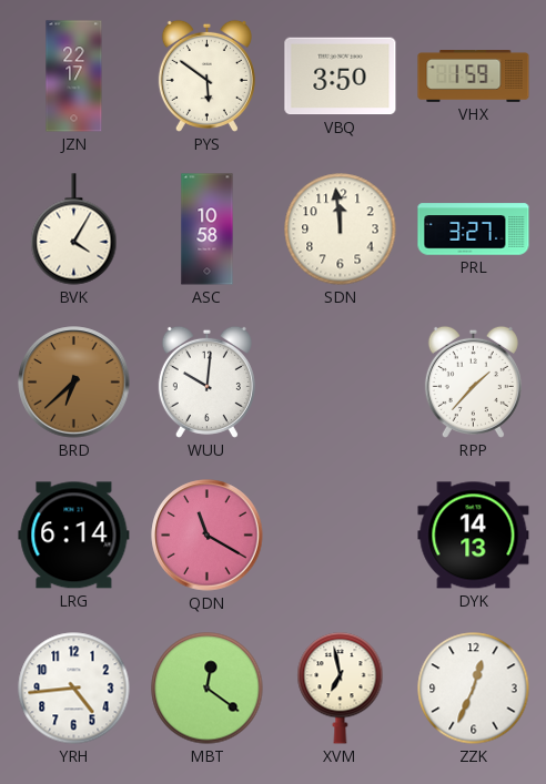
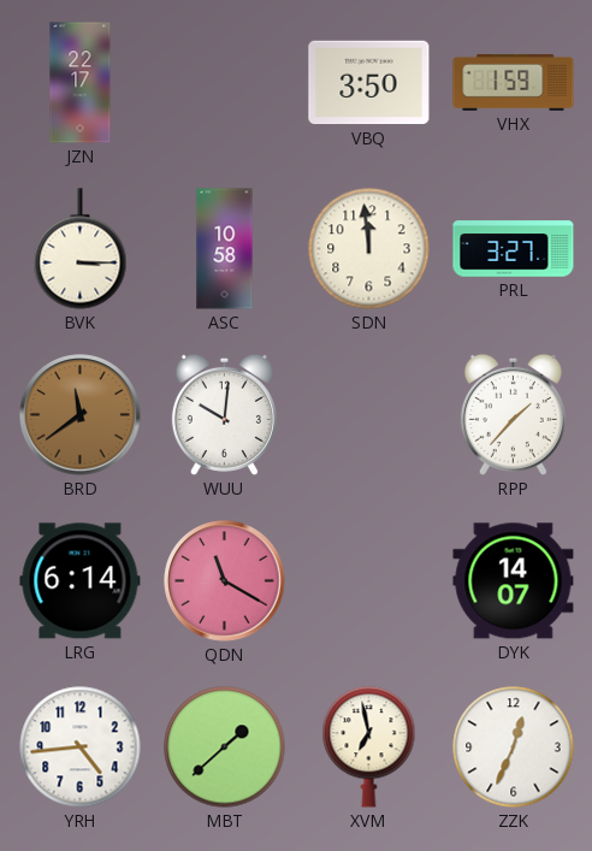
PYS: 5:51 -> none
BVK: 4:05 -> 3:15
BRD: 6:38 -> 11:39
DYK: 14:13 -> 14:07
MBT: 12:21 -> 1:38
